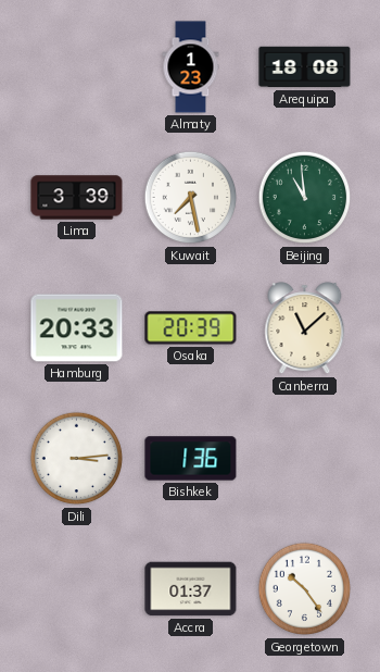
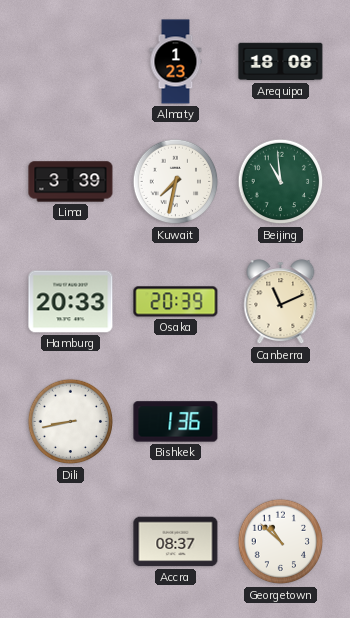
Kuwait: 7:28 -> 7:32
Canberra: 11:08 -> 11:11
Dili: 3:14 -> 8:43
Accra: 01:37 -> 08:37
Georgetown: 10:24 -> 10:52
